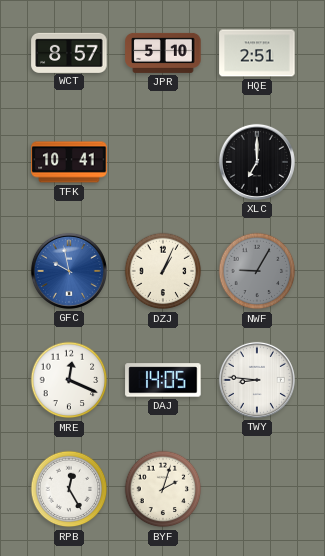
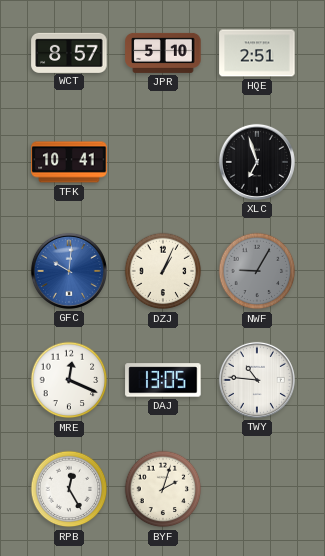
XLC: 7:00 -> 6:57
GFC: 9:58 -> 10:01
DAJ: 14:05 -> 13:05
TWY: 8:46 -> 10:46
